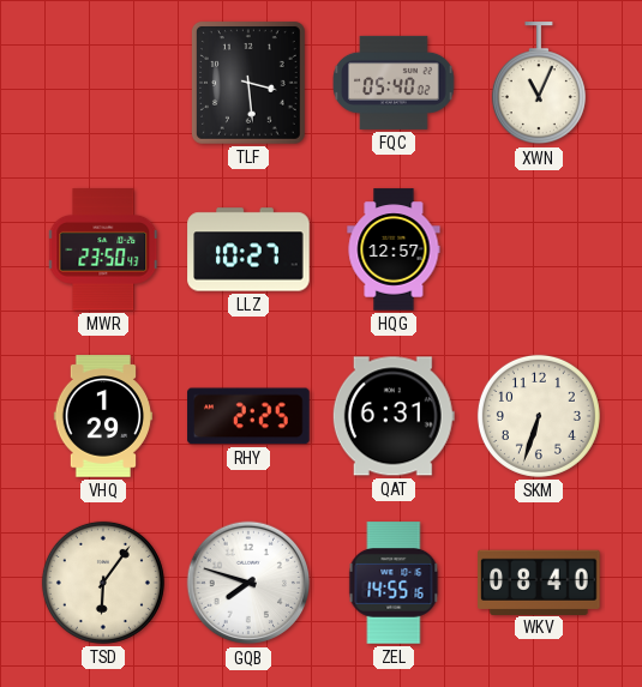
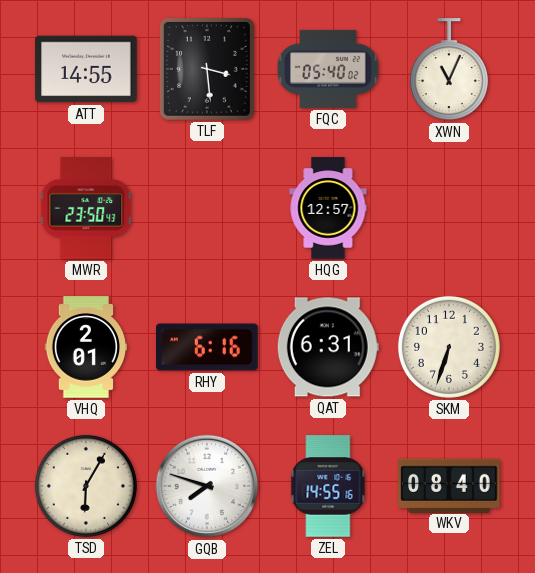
ATT: none -> 14:55
LLZ: 10:27 -> none
VHQ: 1:29 -> 2:01
RHY: 2:25 -> 6:16
TSD: 6:06 -> 6:05
